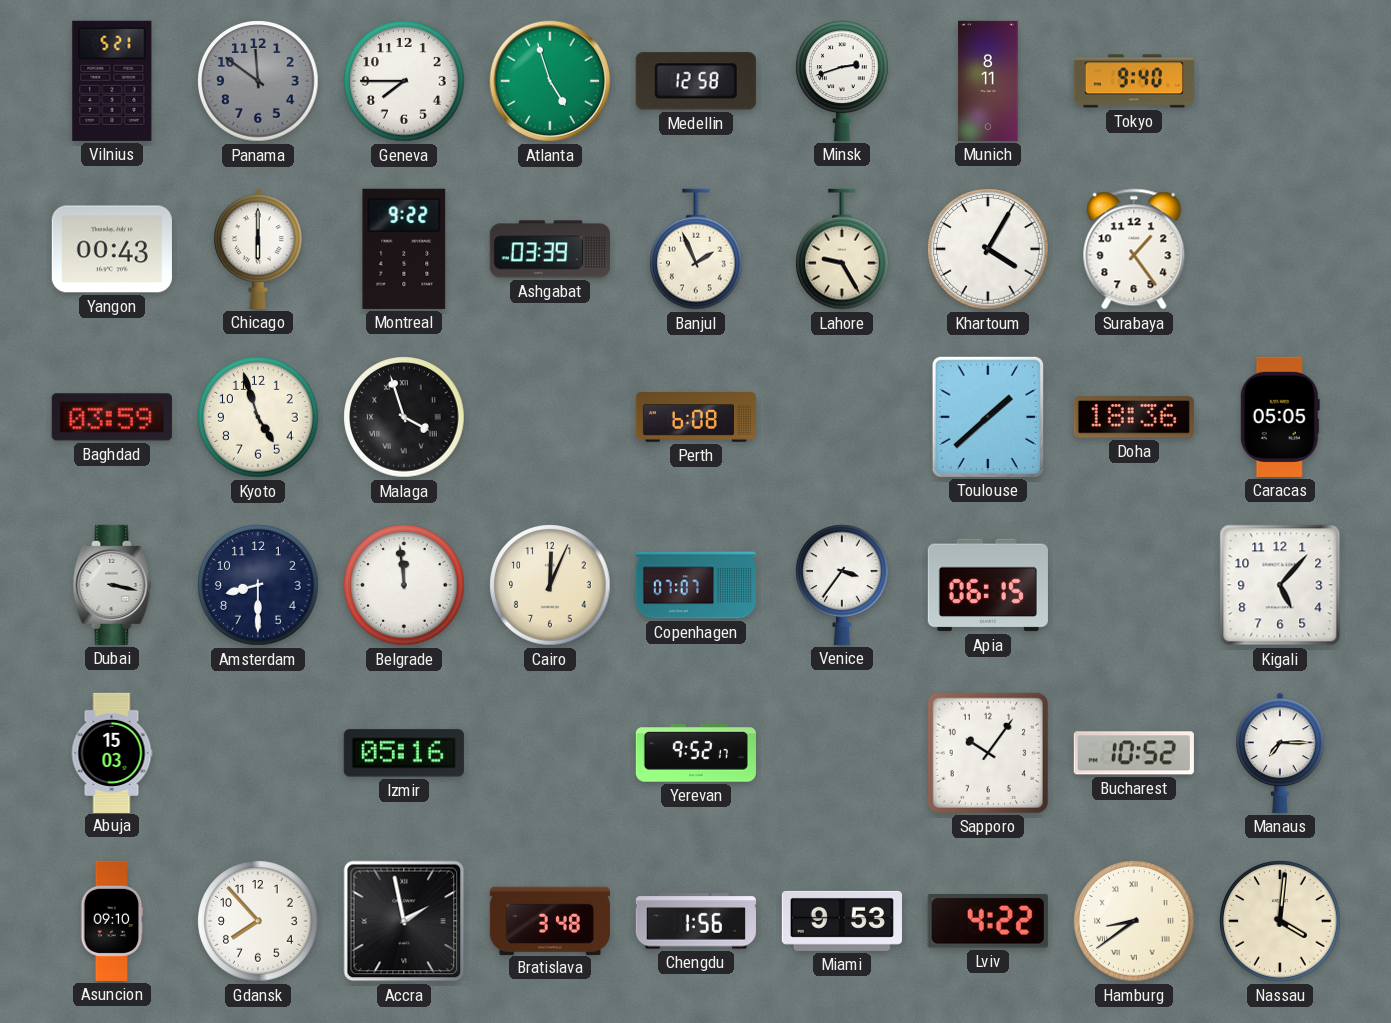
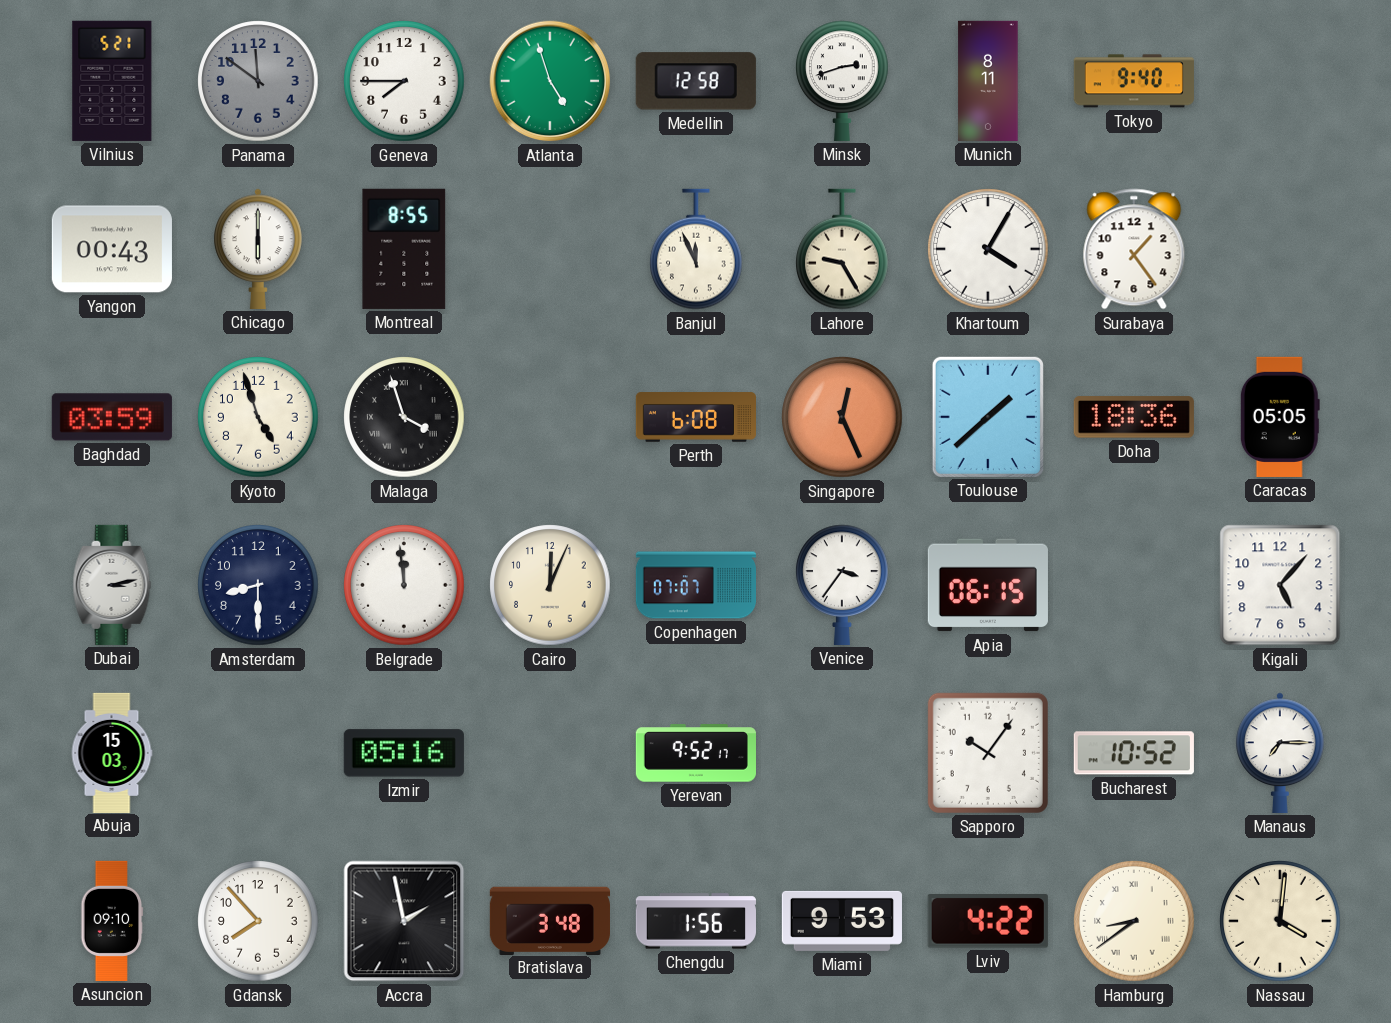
Montreal: 9:22 -> 8:55
Ashgabat: 03:39 -> none
Banjul: 1:56 -> 11:56
Singapore: none -> 12:26
Dubai: 3:17 -> 3:13
